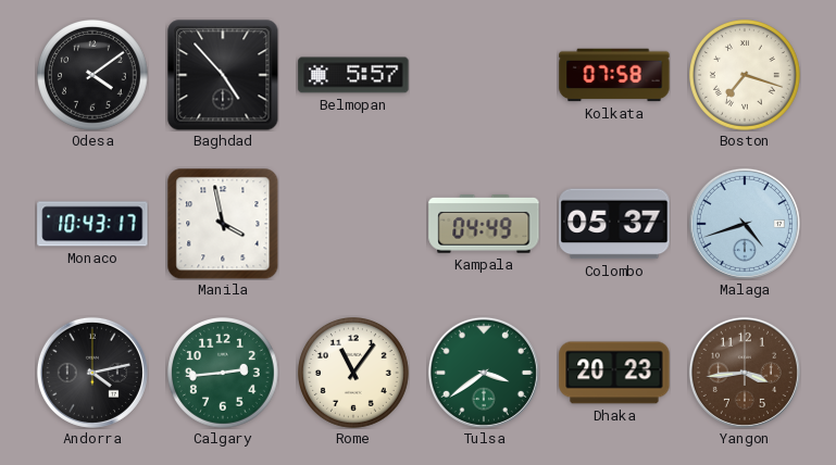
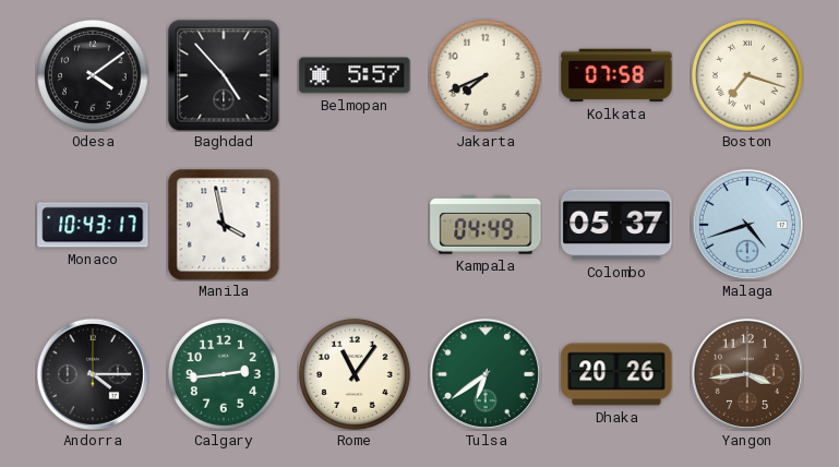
Jakarta: none -> 7:41
Andorra: 4:13 -> 4:15
Tulsa: 3:39 -> 6:39
Dhaka: 20:23 -> 20:26
